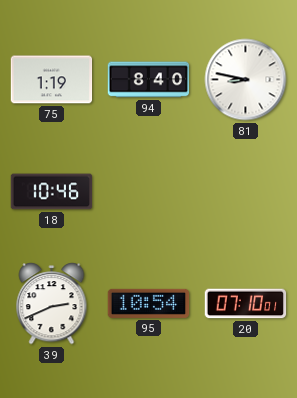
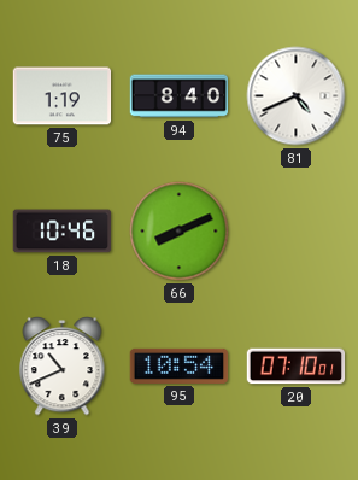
81: 8:47 -> 4:41
66: none -> 8:11
39: 2:41 -> 10:41
